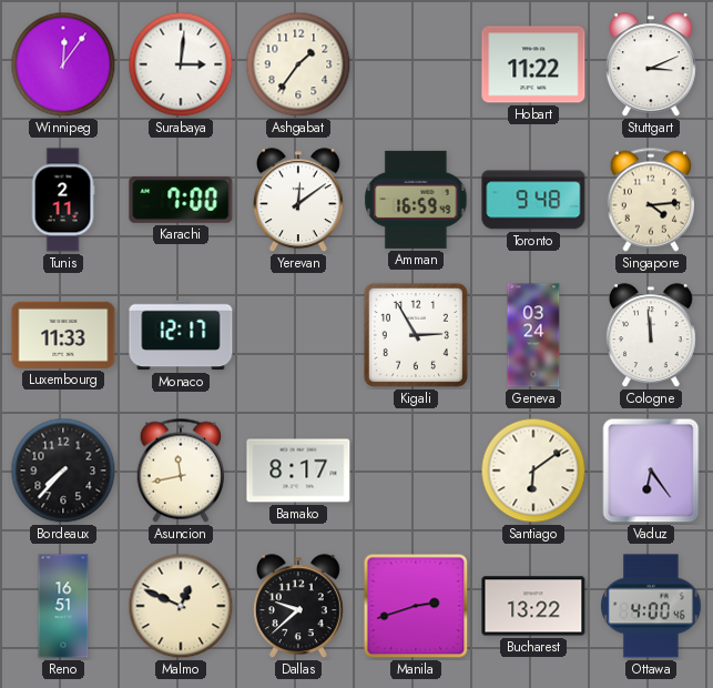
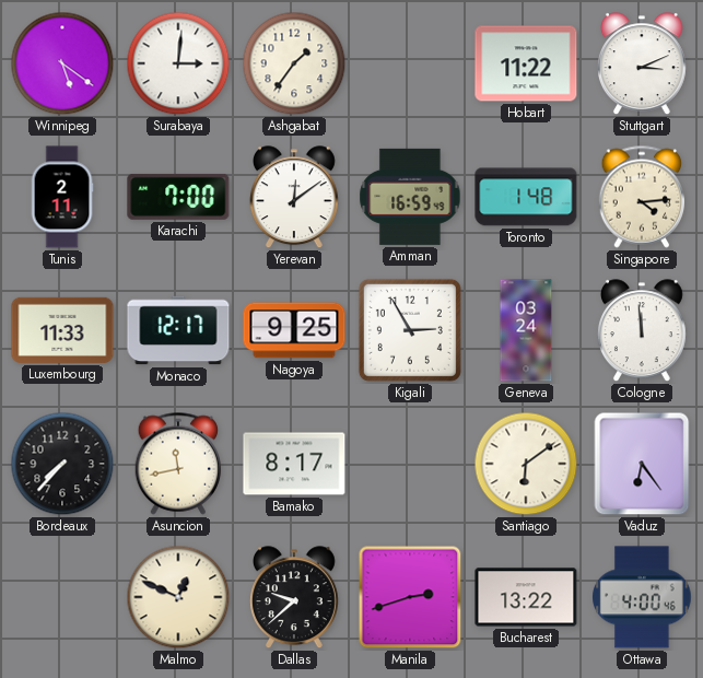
Winnipeg: 12:06 -> 5:21
Toronto: 9:48 -> 1:48
Nagoya: none -> 9:25
Reno: 16:51 -> none
